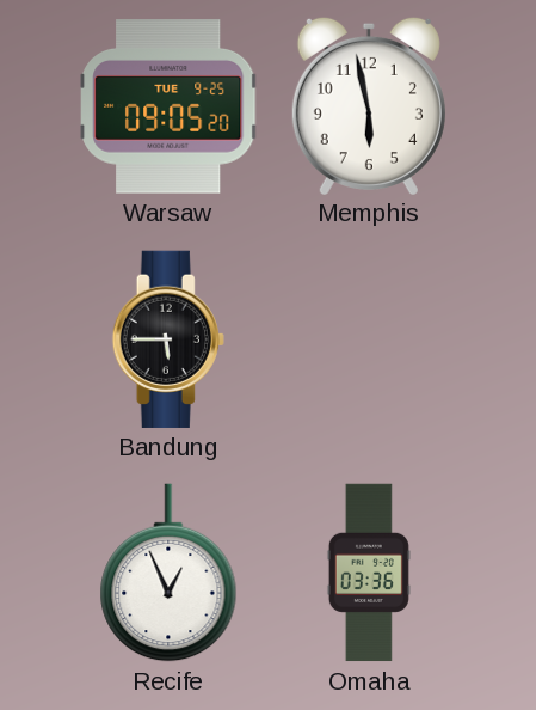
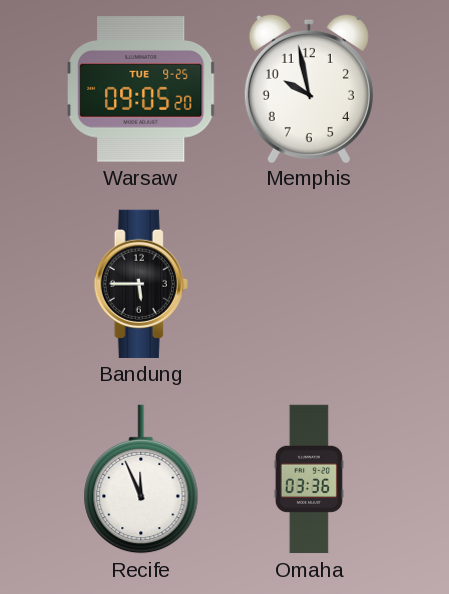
Memphis: 5:58 -> 9:58
Recife: 12:56 -> 11:56
